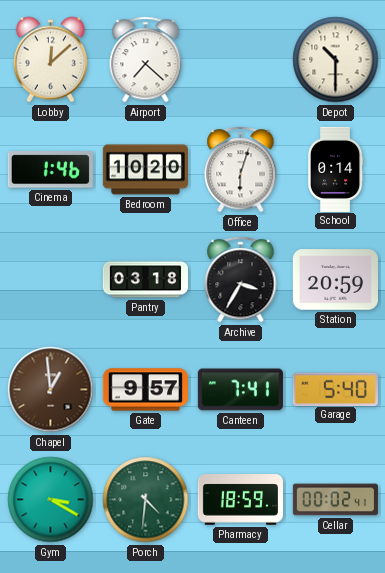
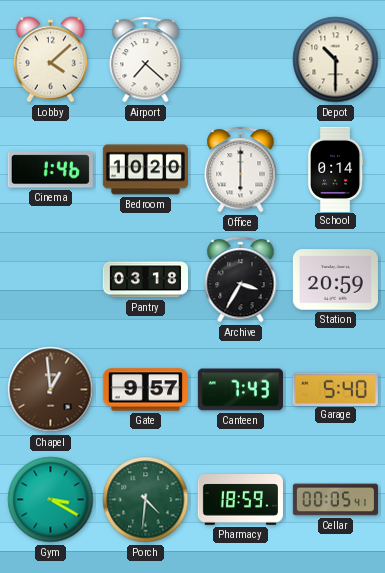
Lobby: 12:08 -> 4:08
Office: 6:03 -> 6:00
Canteen: 7:41 -> 7:43
Cellar: 00:02 -> 00:05
